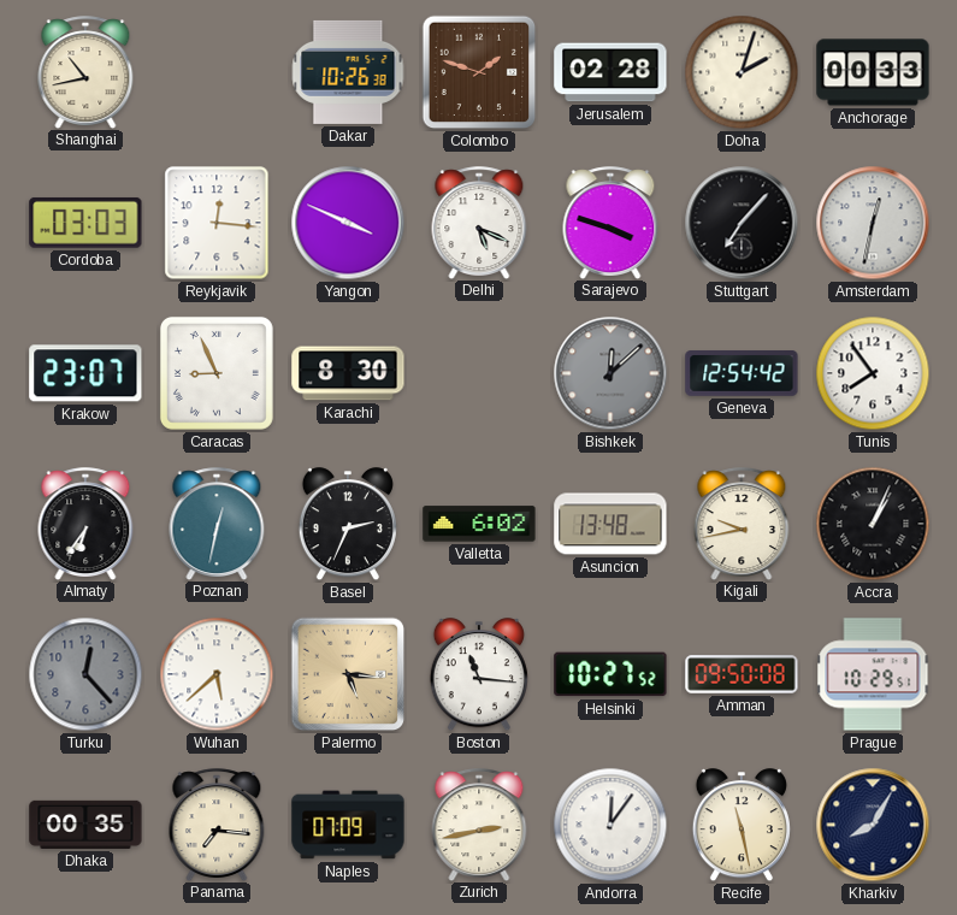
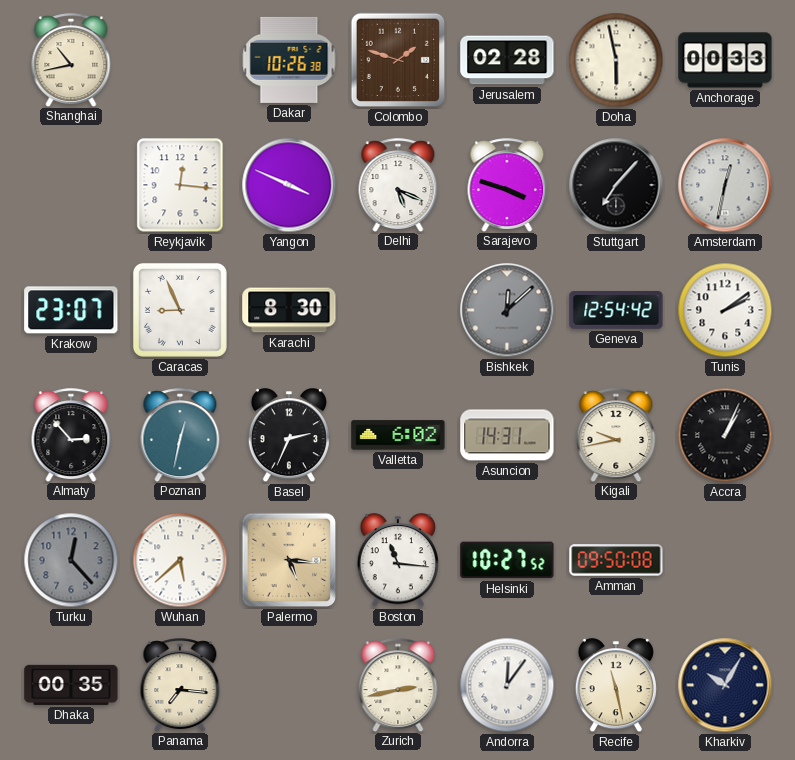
Doha: 2:03 -> 5:58
Cordoba: 03:03 -> none
Tunis: 7:54 -> 2:09
Almaty: 6:36 -> 2:53
Asuncion: 13:48 -> 14:31
Prague: 10:29 -> none
Naples: 07:09 -> none
Kharkiv: 8:05 -> 10:05
